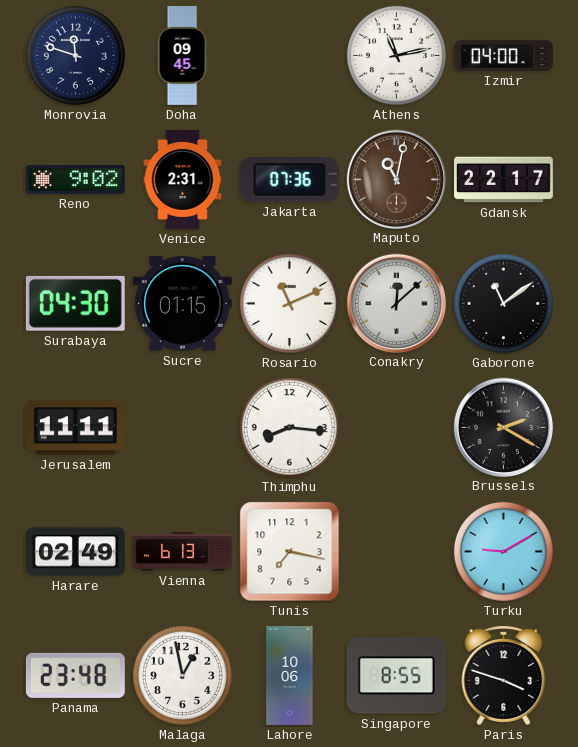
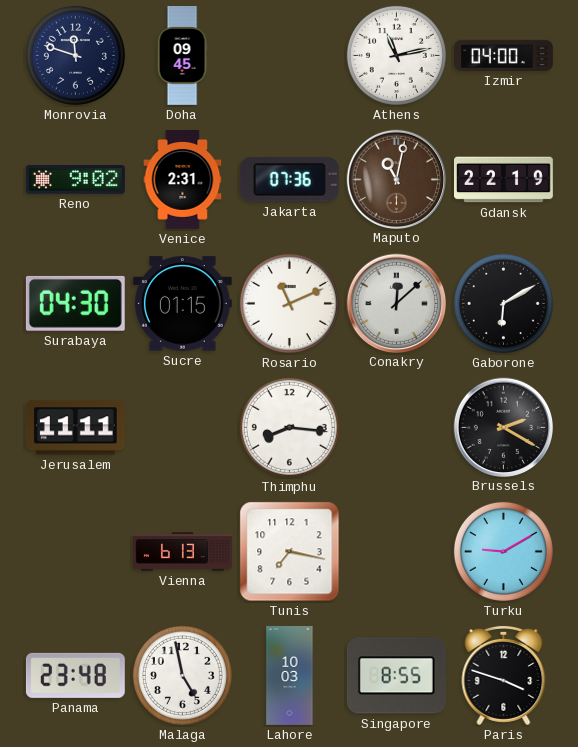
Gdansk: 22:17 -> 22:19
Gaborone: 11:09 -> 6:10
Harare: 02:49 -> none
Malaga: 12:58 -> 4:58
Lahore: 10:06 -> 10:03
